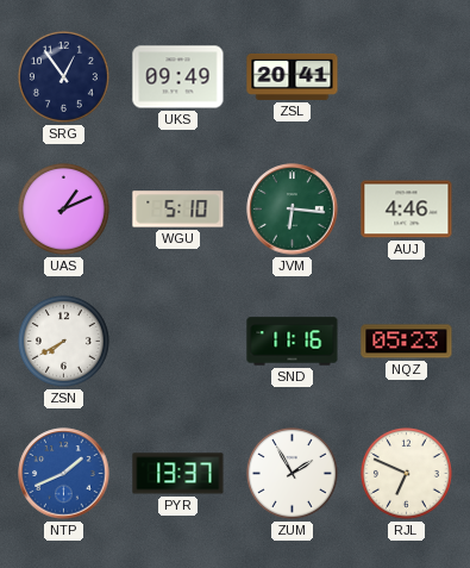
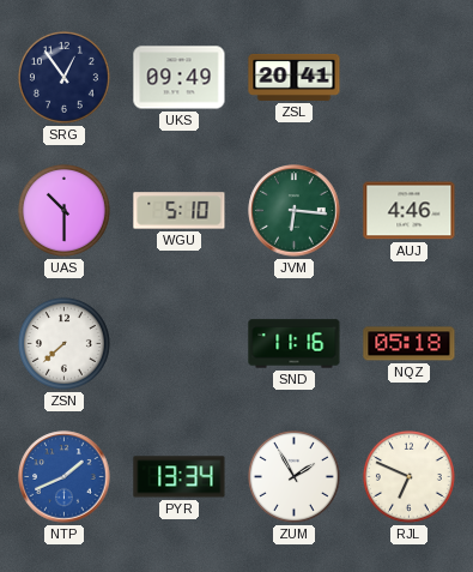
UAS: 1:11 -> 10:30
ZSN: 7:40 -> 7:38
NQZ: 05:23 -> 05:18
PYR: 13:37 -> 13:34
